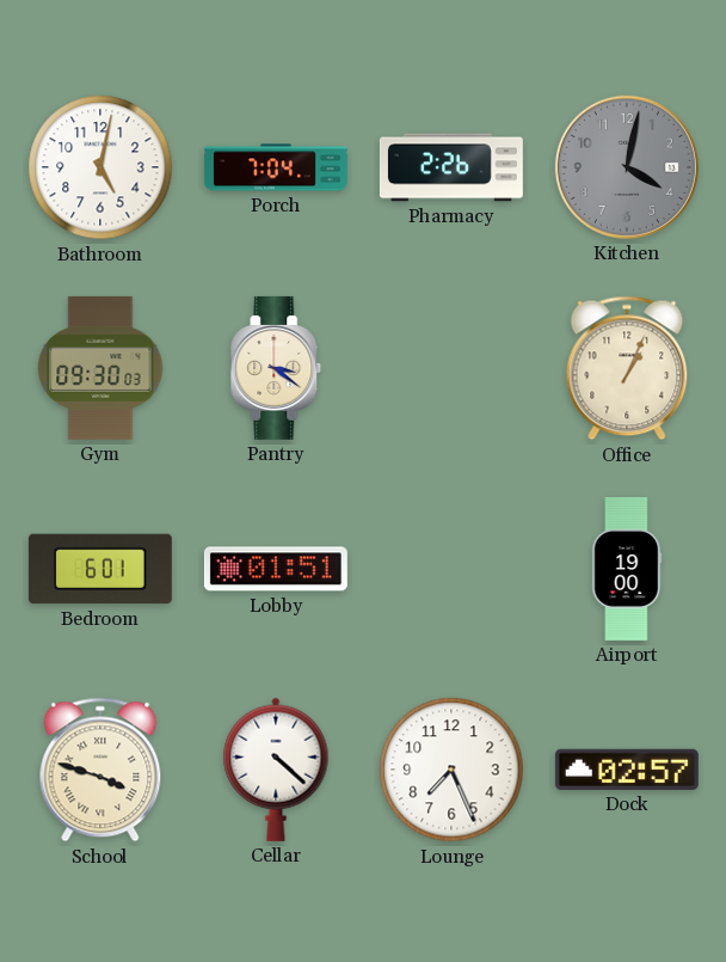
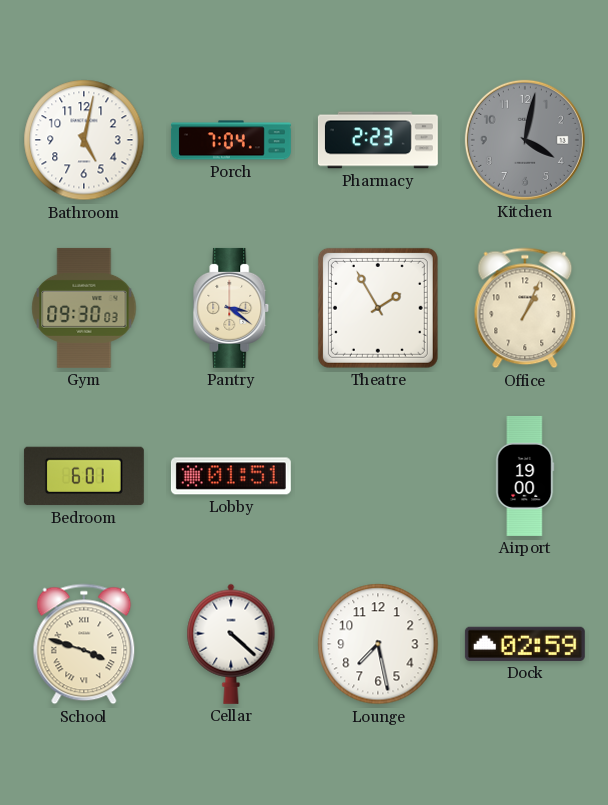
Pharmacy: 2:26 -> 2:23
Theatre: none -> 1:55
Lounge: 7:26 -> 7:28
Dock: 02:57 -> 02:59
